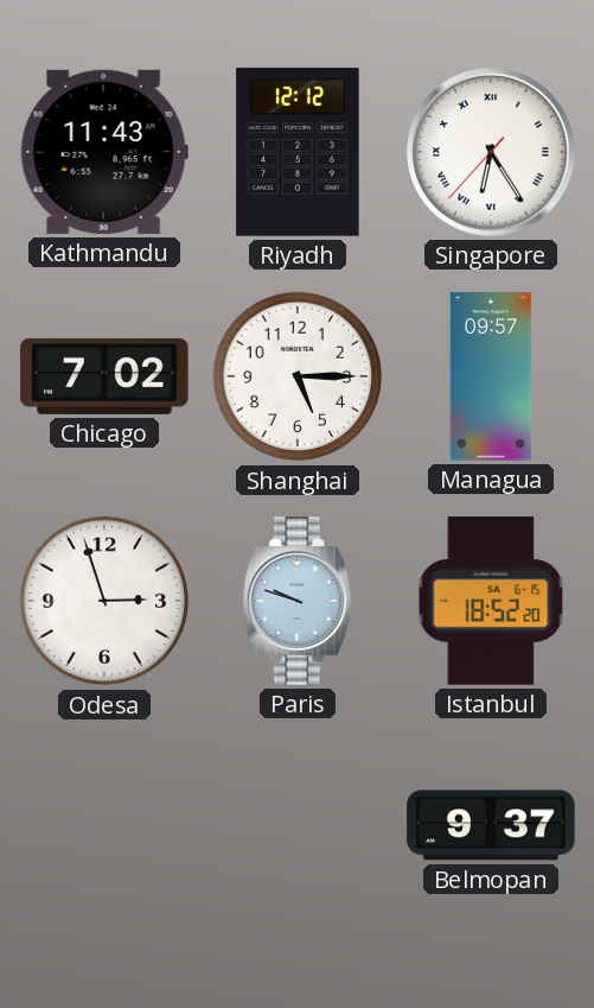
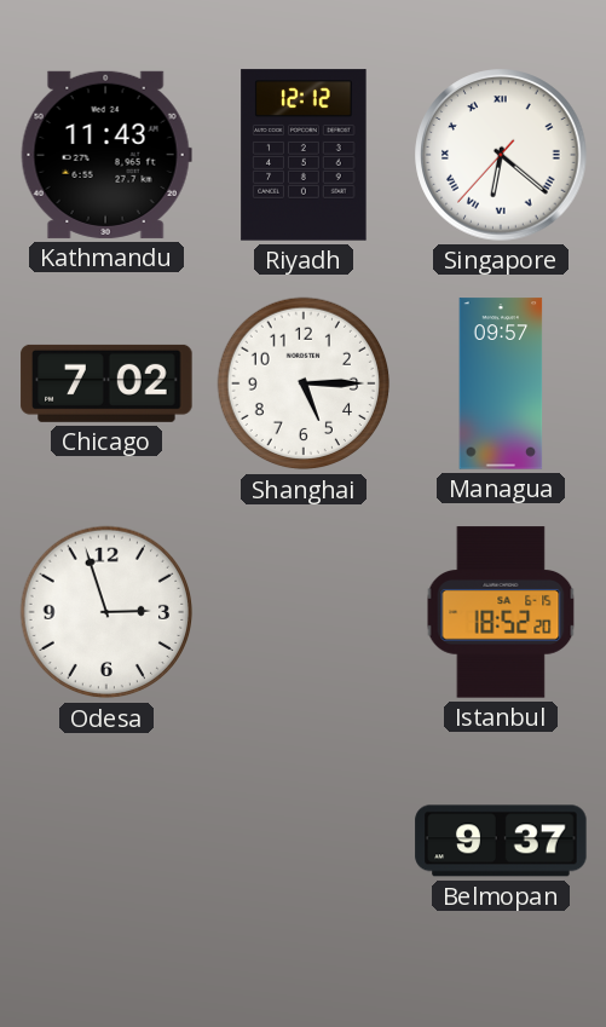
Singapore: 6:24 -> 6:21
Paris: 9:48 -> none
